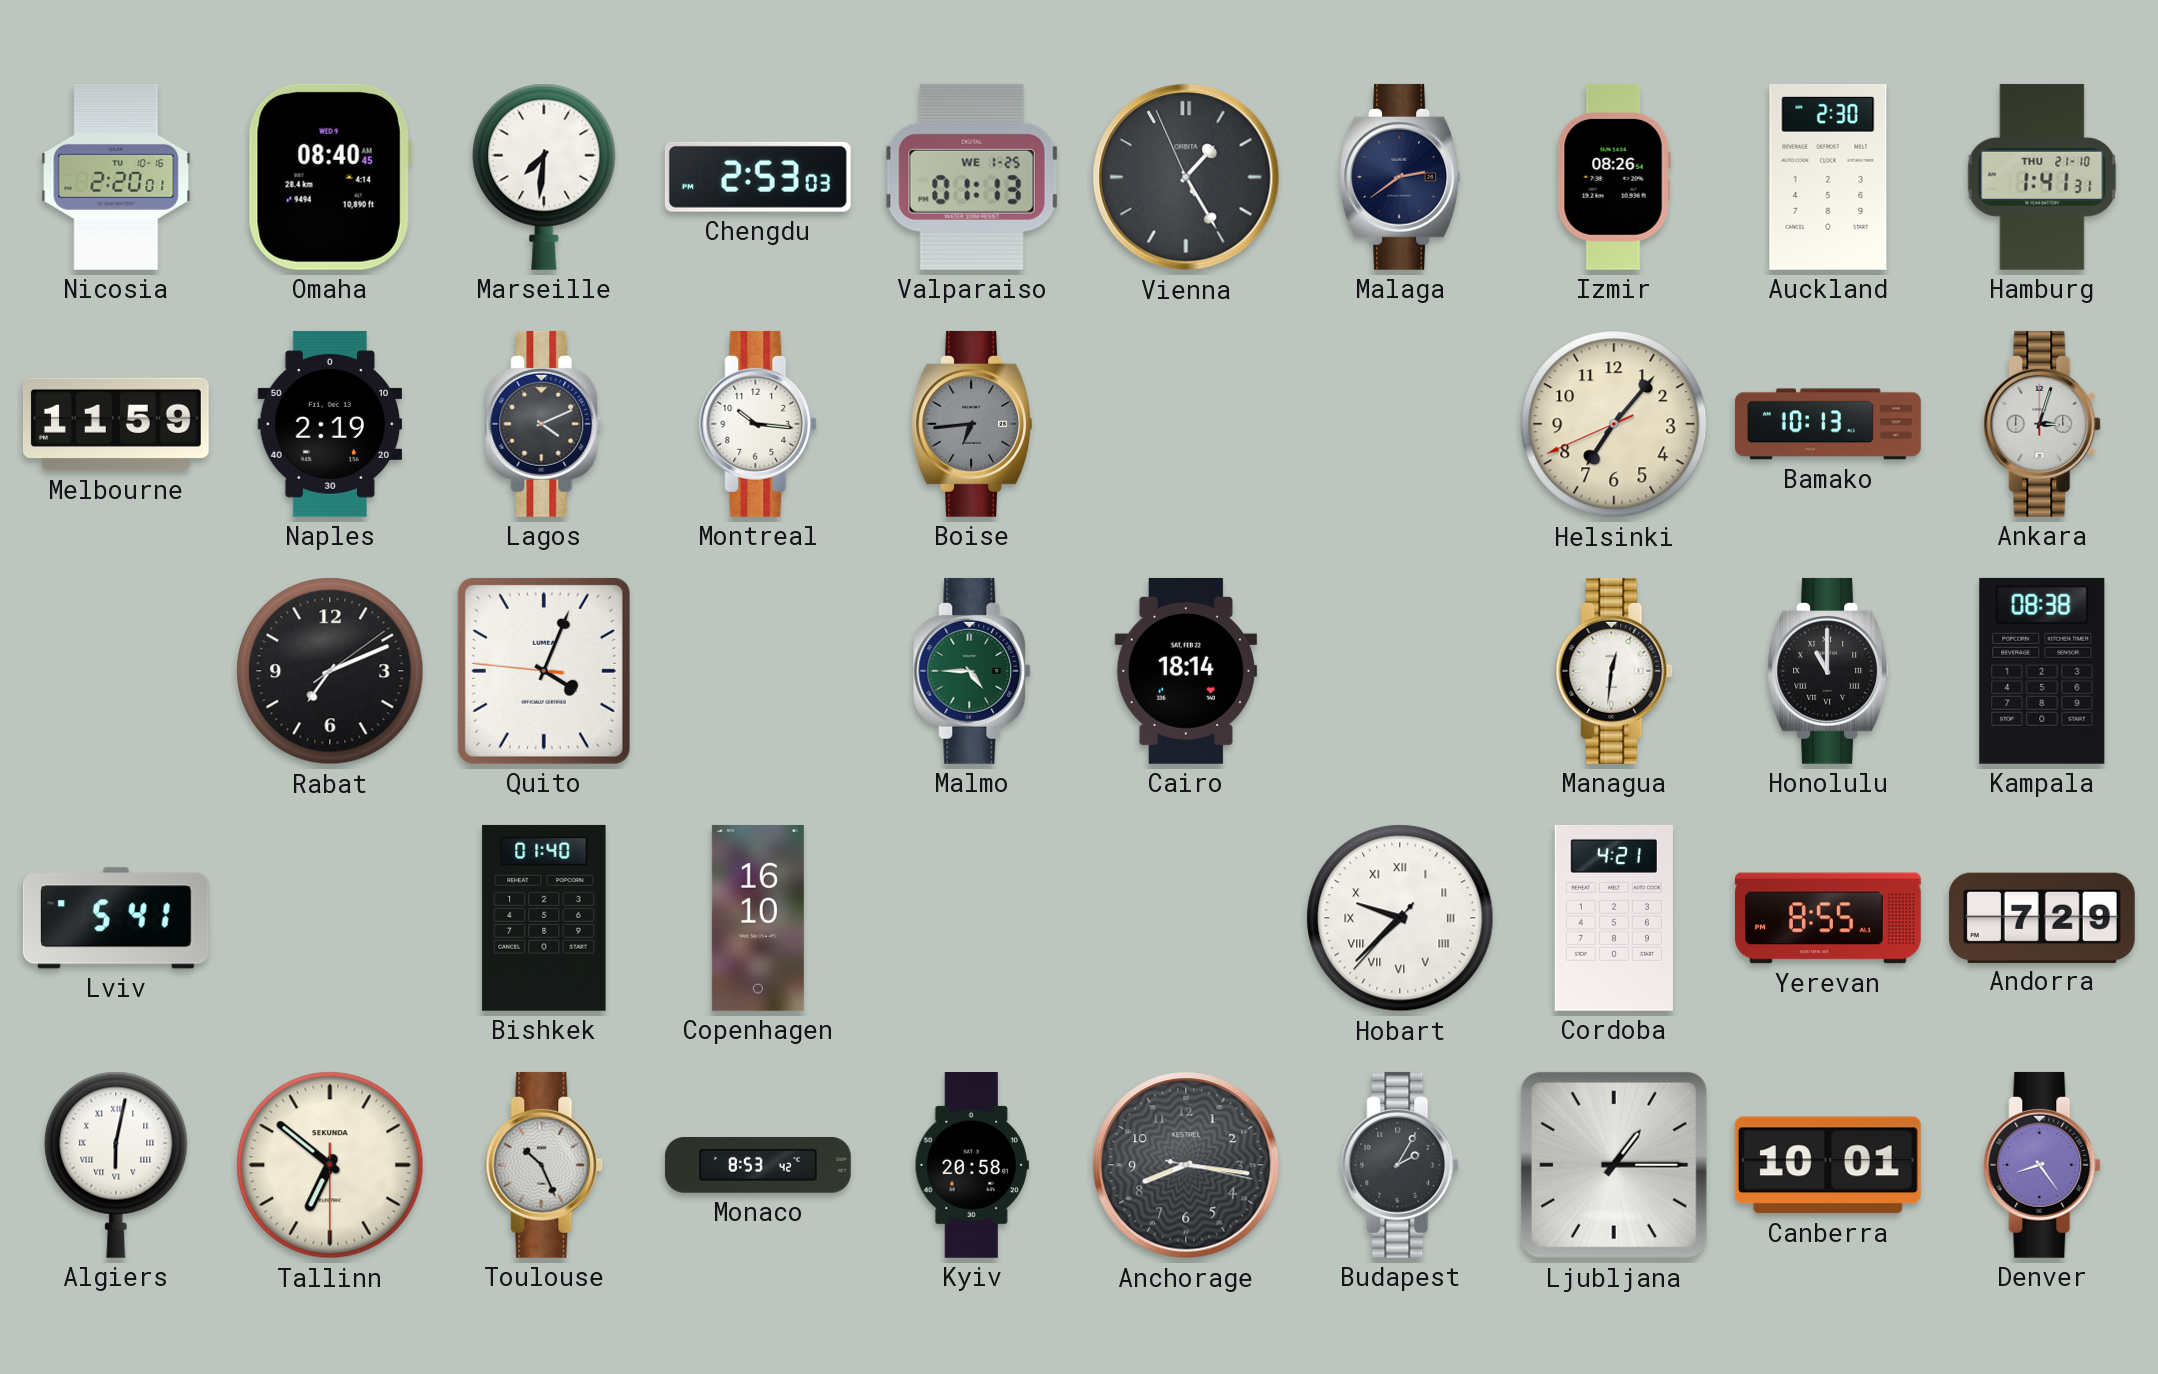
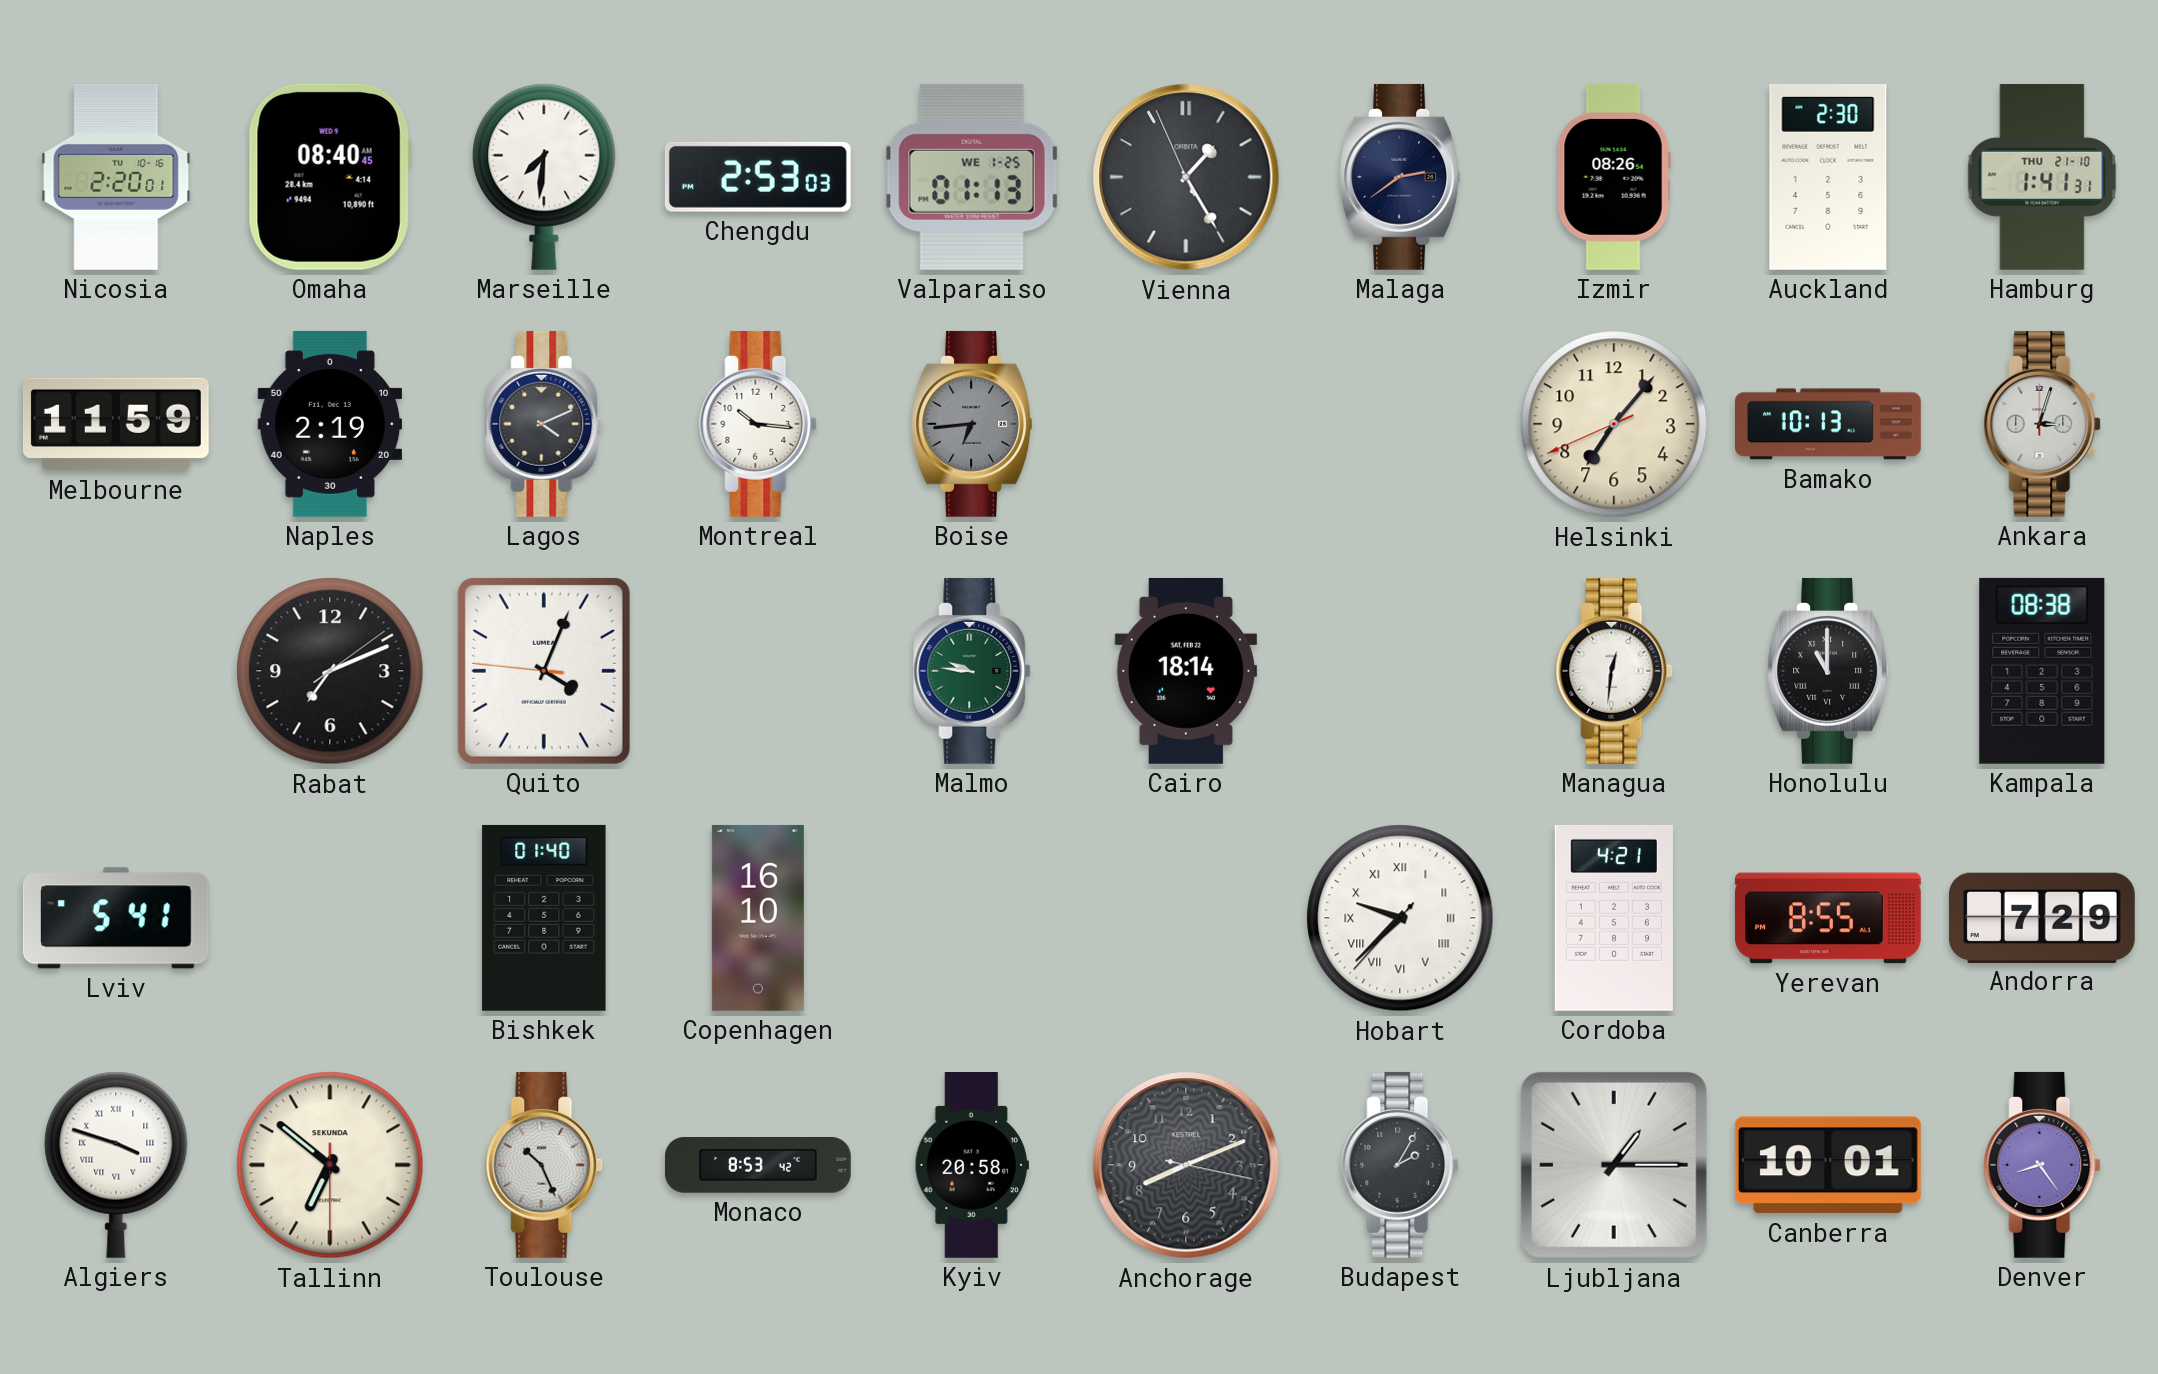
Malmo: 4:45 -> 9:46
Algiers: 6:02 -> 3:48
Anchorage: 8:16 -> 8:11
